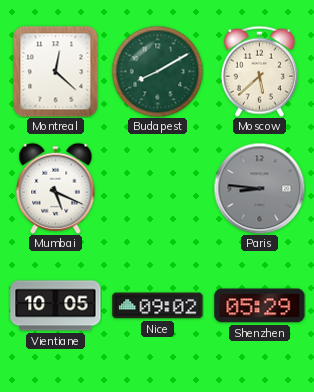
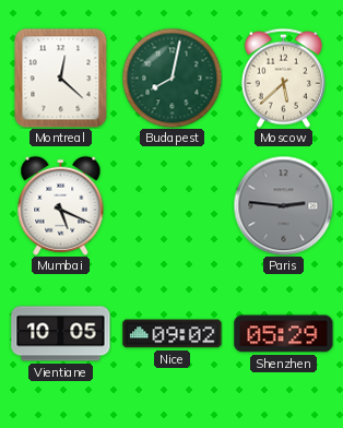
Budapest: 8:10 -> 8:02
Paris: 8:46 -> 2:46
